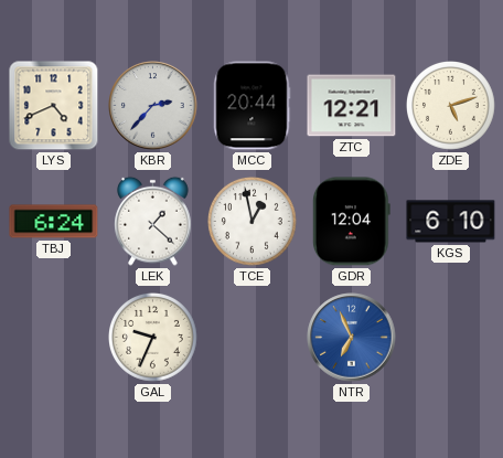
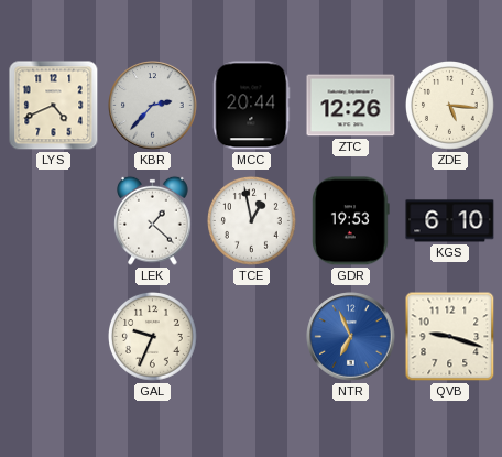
ZTC: 12:21 -> 12:26
ZDE: 5:12 -> 5:16
TBJ: 6:24 -> none
GDR: 12:04 -> 19:53
QVB: none -> 9:18
